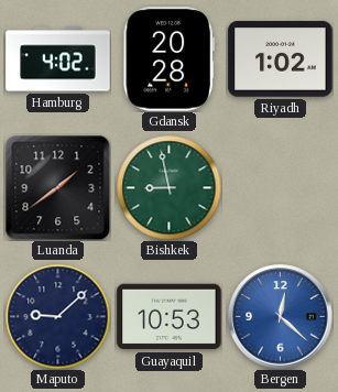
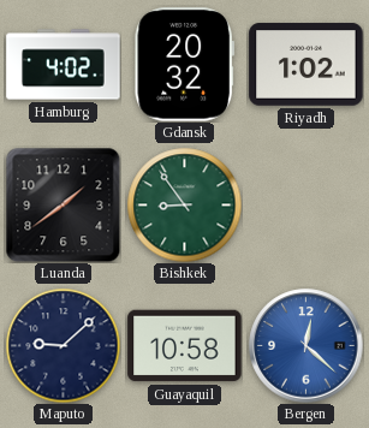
Gdansk: 20:28 -> 20:32
Bishkek: 8:58 -> 8:54
Guayaquil: 10:53 -> 10:58
